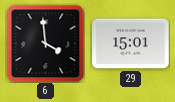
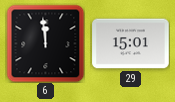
6: 3:59 -> 11:59
